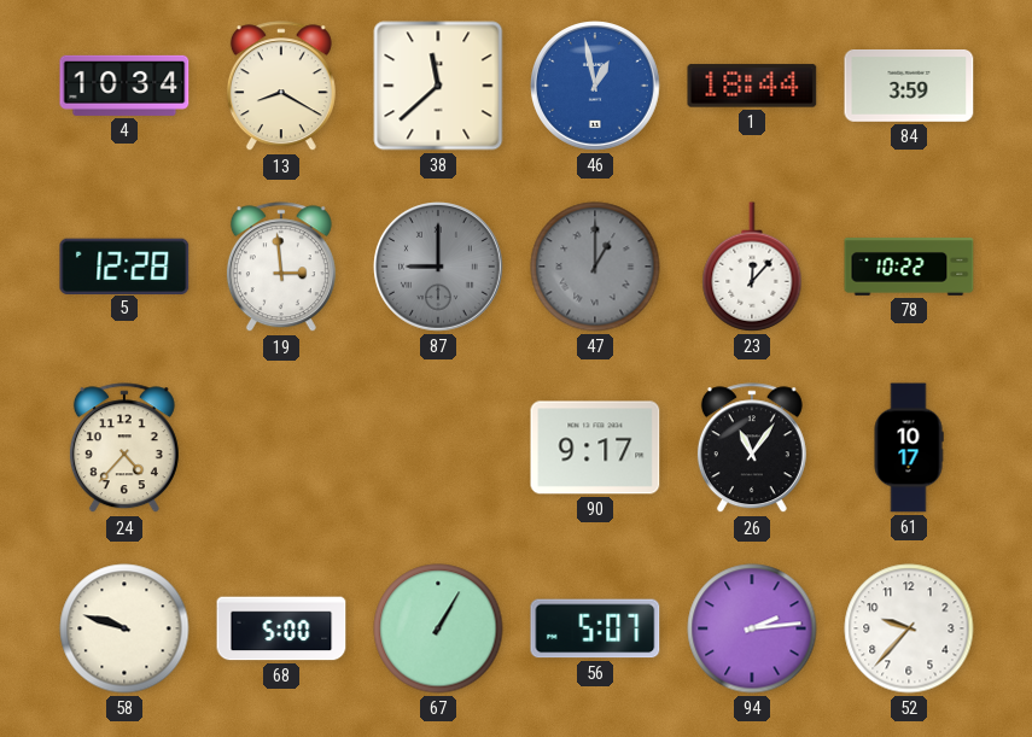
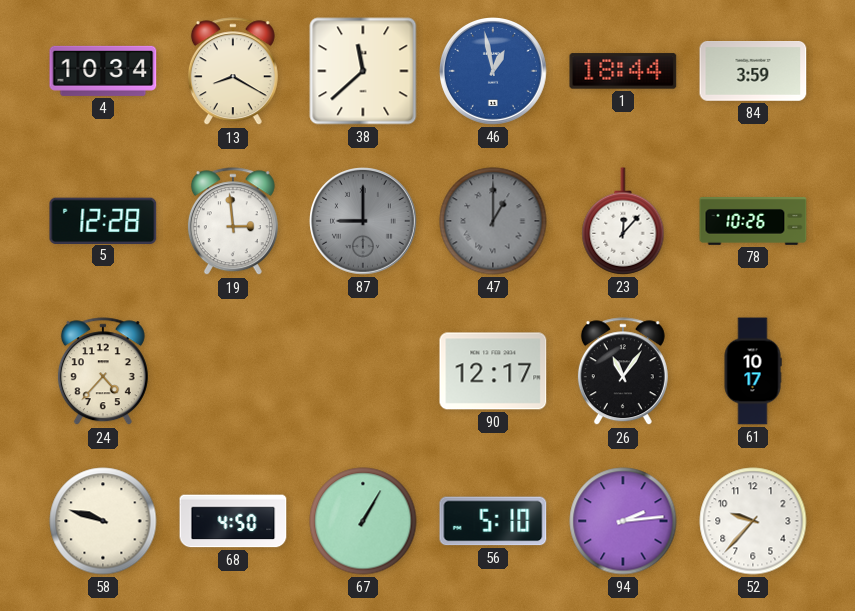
78: 10:22 -> 10:26
90: 9:17 -> 12:17
68: 5:00 -> 4:50
56: 5:07 -> 5:10
